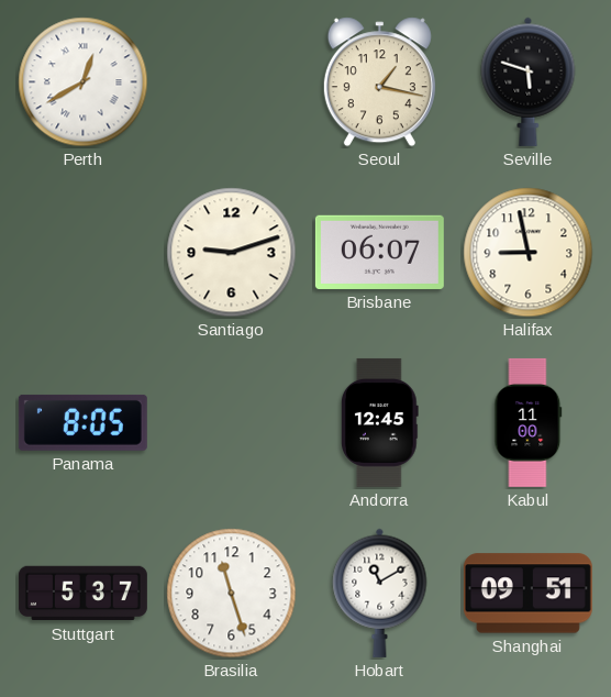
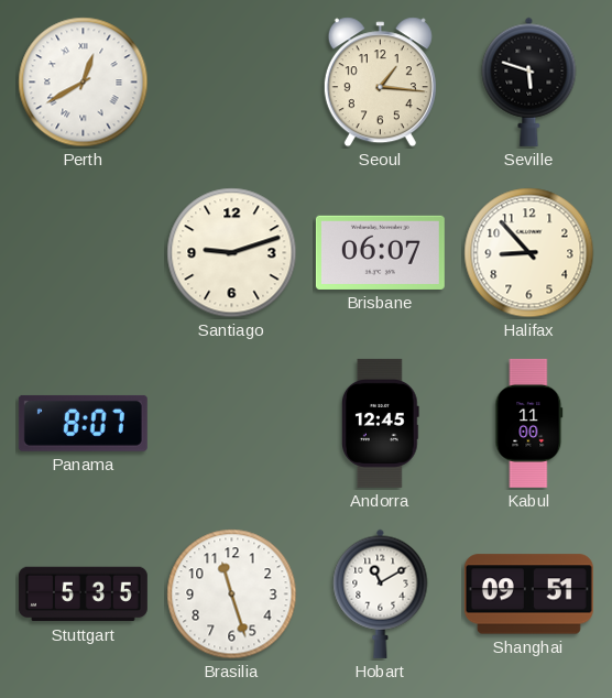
Seoul: 1:17 -> 1:16
Halifax: 8:58 -> 8:53
Panama: 8:05 -> 8:07
Stuttgart: 5:37 -> 5:35
